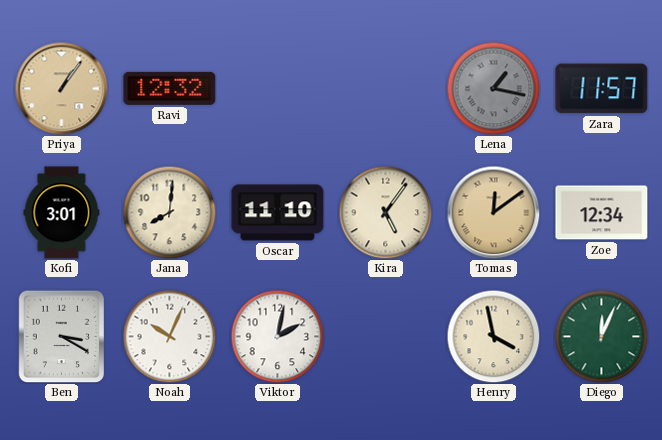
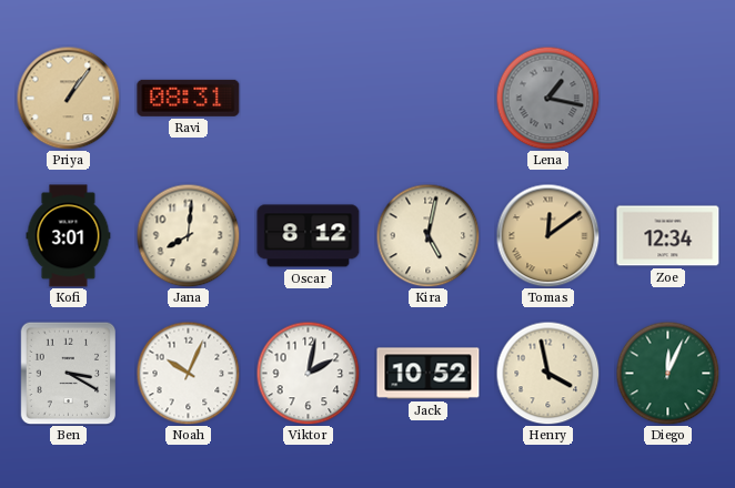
Ravi: 12:32 -> 08:31
Zara: 11:57 -> none
Oscar: 11:10 -> 8:12
Kira: 5:06 -> 5:02
Jack: none -> 10:52
